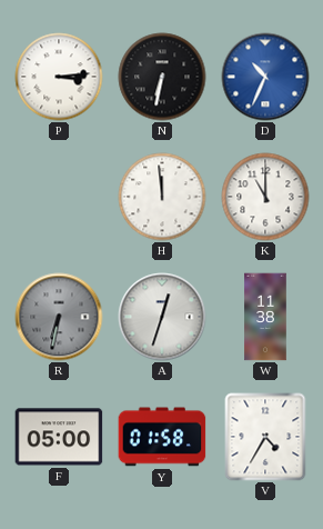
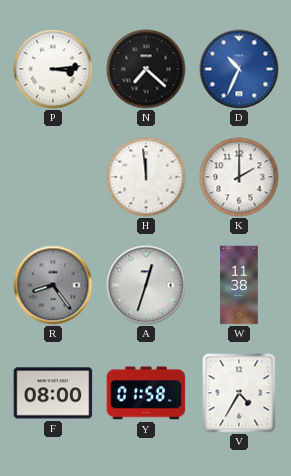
N: 6:32 -> 7:22
K: 11:00 -> 2:00
R: 6:32 -> 8:24
F: 05:00 -> 08:00
